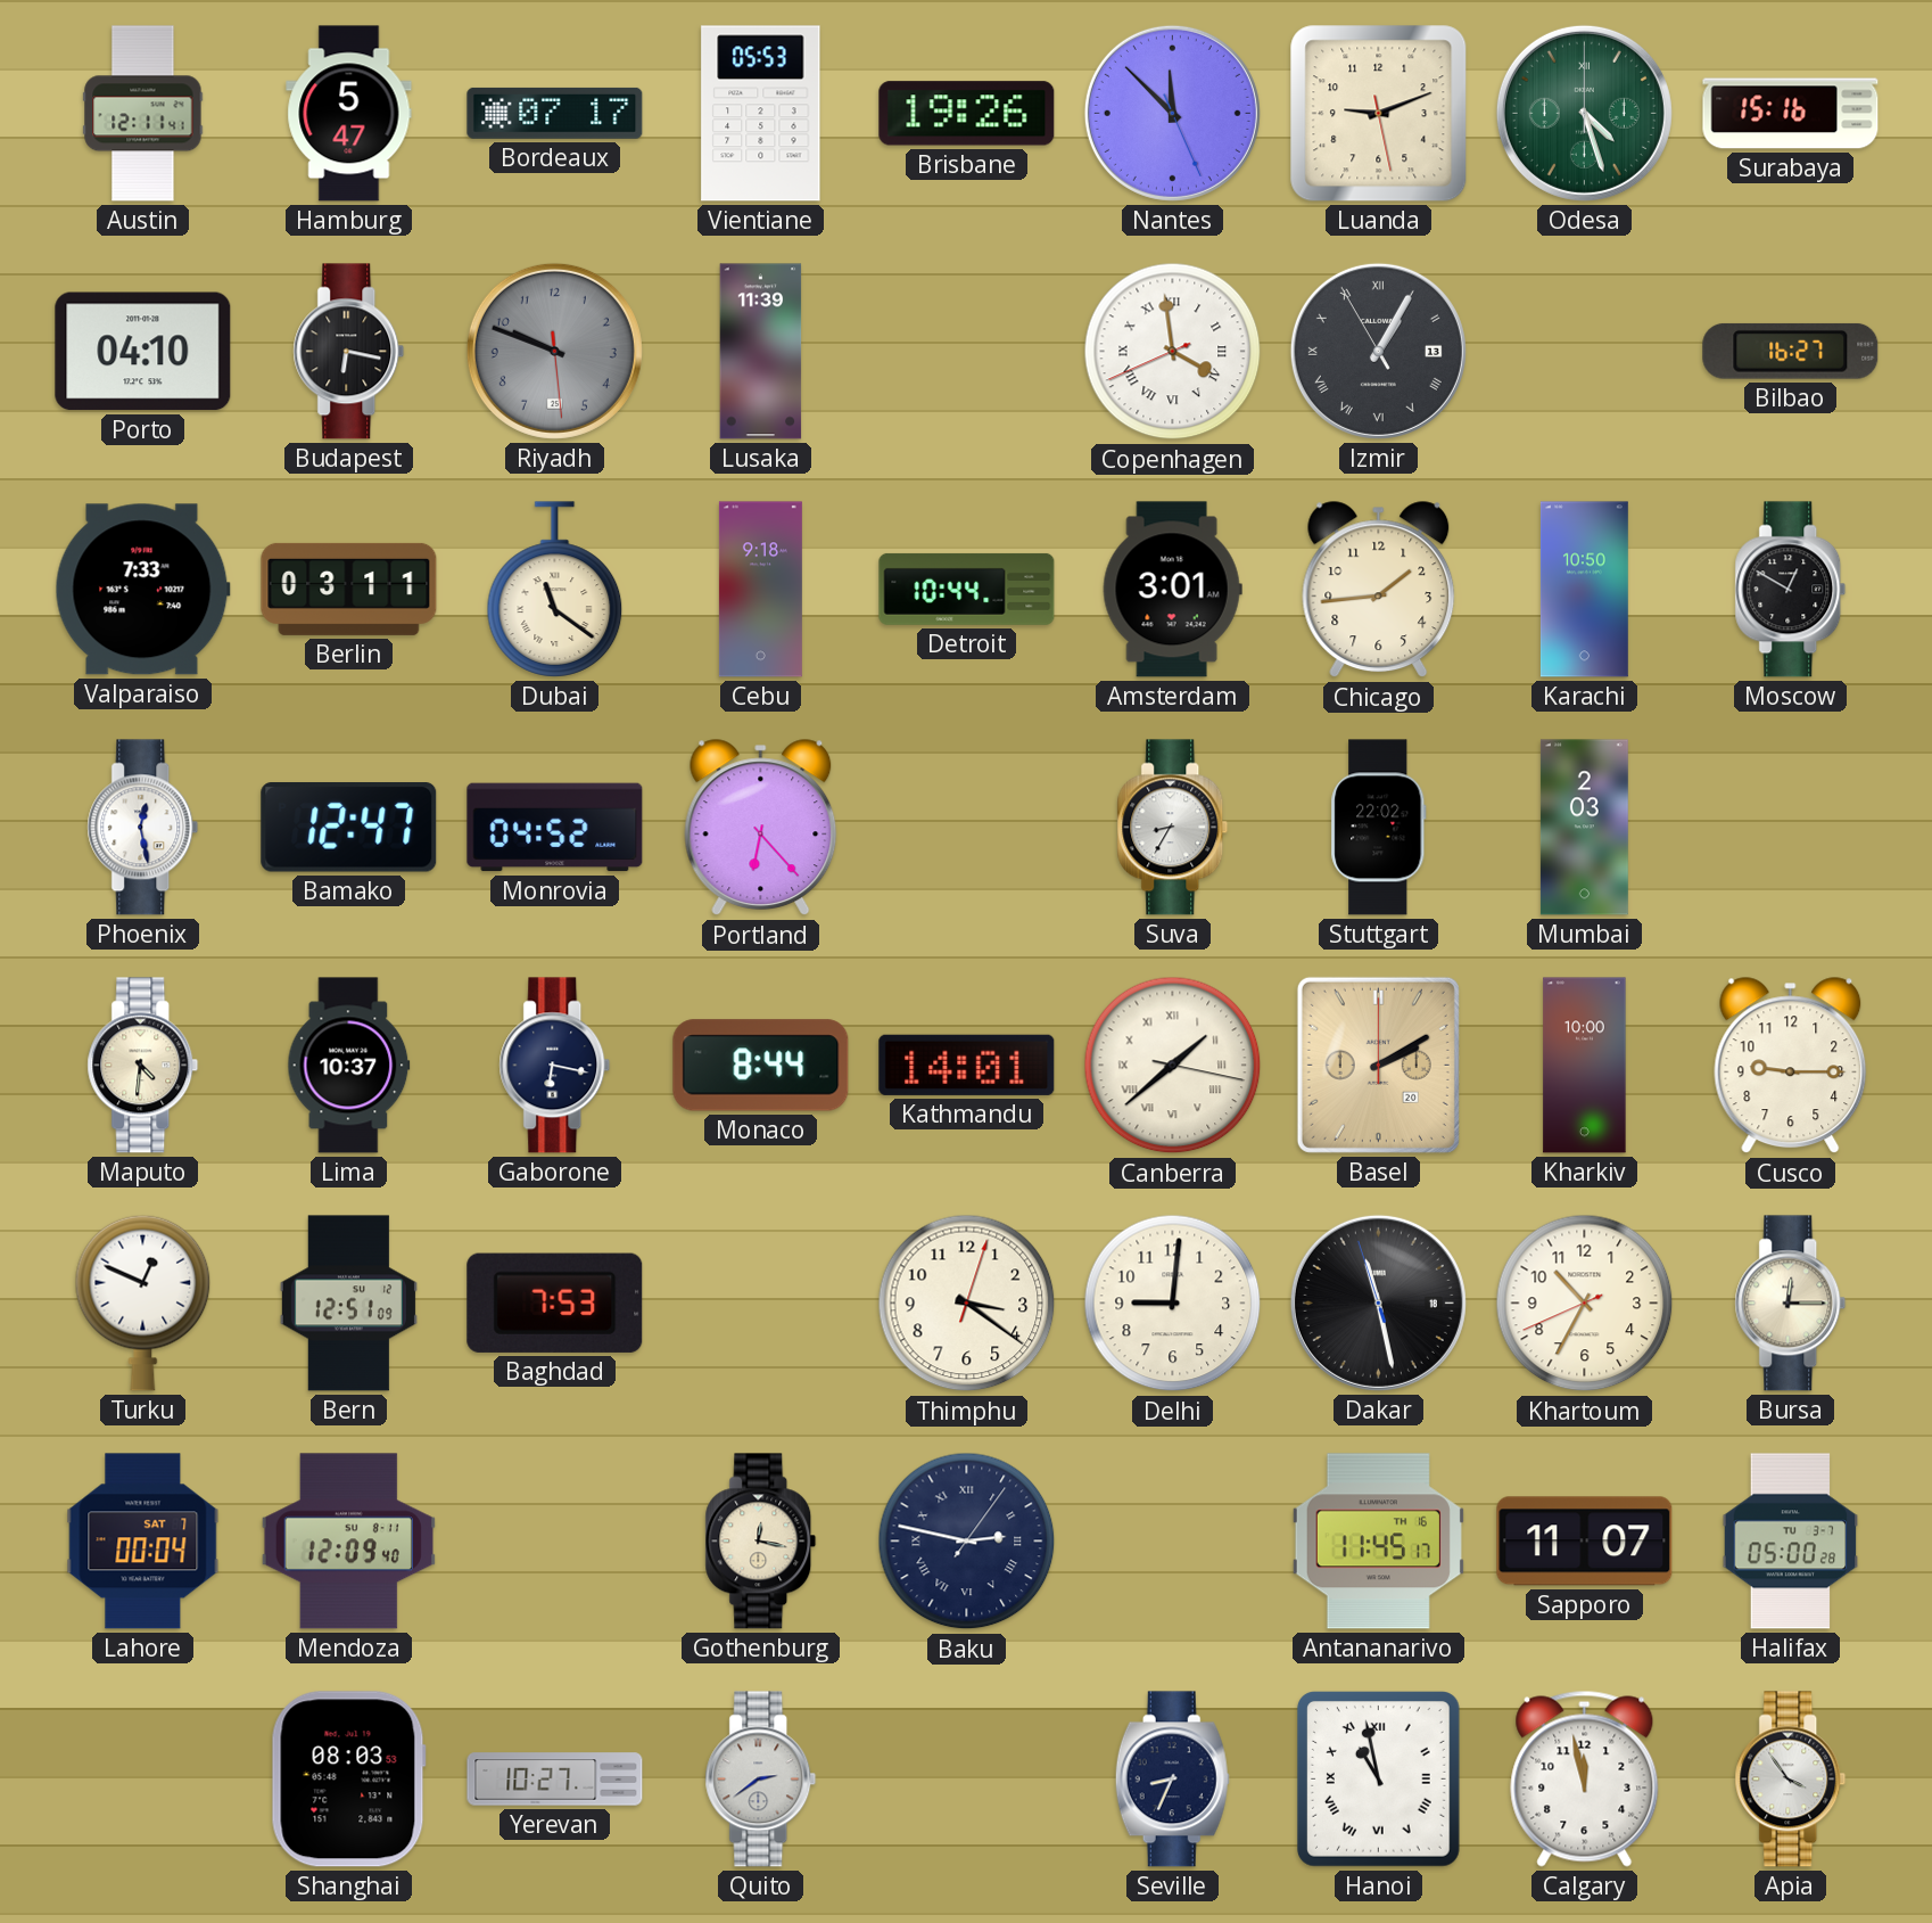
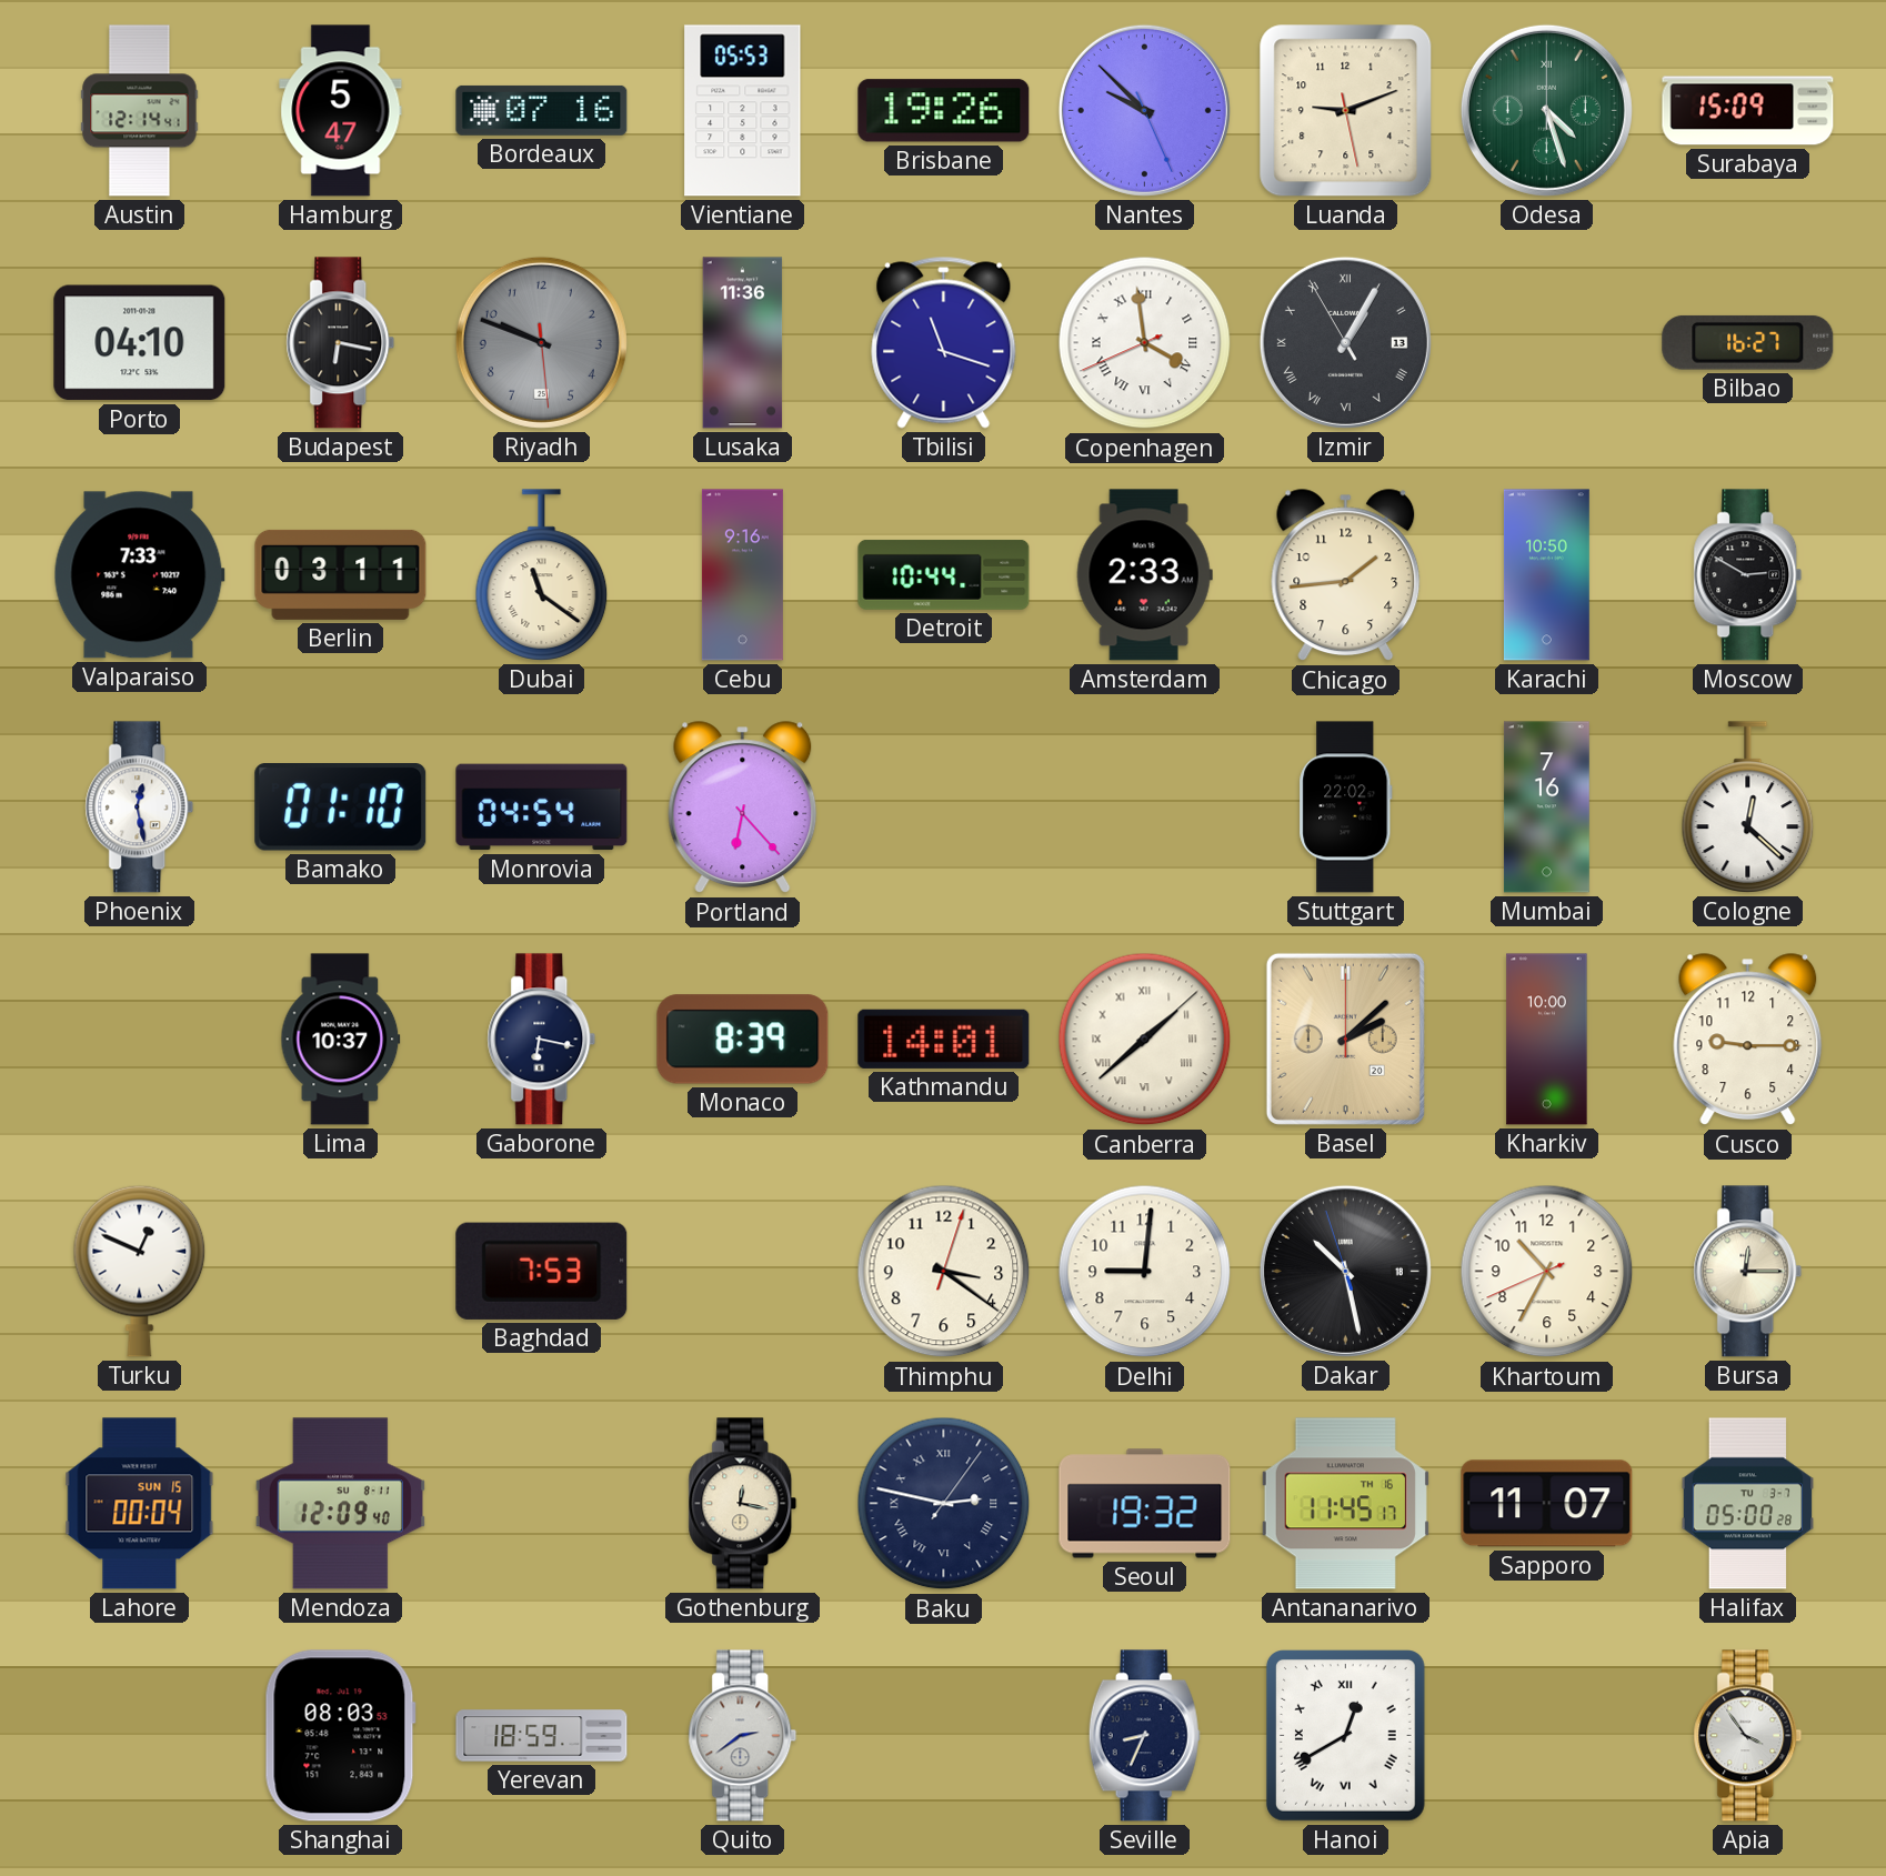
Austin: 12:11 -> 12:14
Bordeaux: 07:17 -> 07:16
Nantes: 11:52 -> 9:52
Surabaya: 15:16 -> 15:09
Lusaka: 11:39 -> 11:36
Tbilisi: none -> 11:18
Cebu: 9:18 -> 9:16
Amsterdam: 3:01 -> 2:33
Moscow: 12:50 -> 2:50
Bamako: 12:47 -> 01:10
Monrovia: 04:52 -> 04:54
Suva: 8:35 -> none
Mumbai: 2:03 -> 7:16
Cologne: none -> 12:22
Maputo: 4:31 -> none
Monaco: 8:44 -> 8:39
Canberra: 1:38:17 -> 1:38:08
Basel: 2:10 -> 2:08
Bern: 12:51 -> none
Dakar: 11:27 -> 10:27
Lahore date: SAT 7 -> SUN 15
Seoul: none -> 19:32
Yerevan: 10:27 -> 18:59
Hanoi: 10:58 -> 12:40
Calgary: 11:58 -> none
